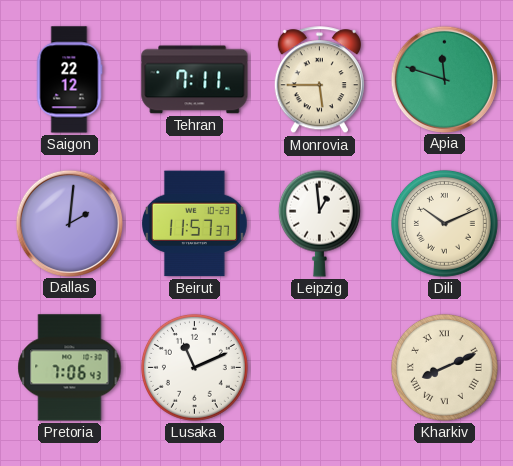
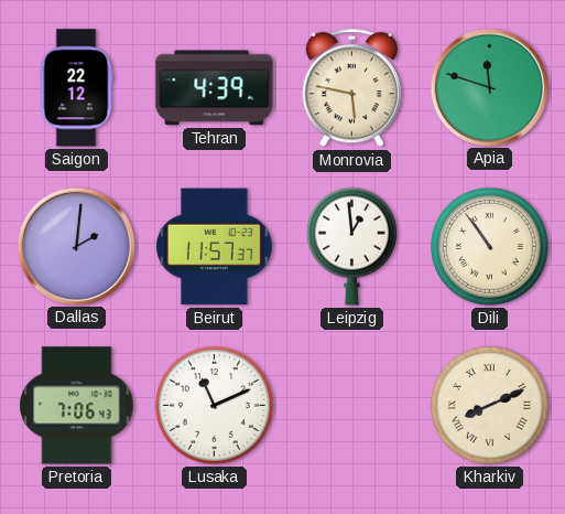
Tehran: 7:11 -> 4:39
Monrovia: 5:45 -> 5:47
Dili: 10:11 -> 10:54
